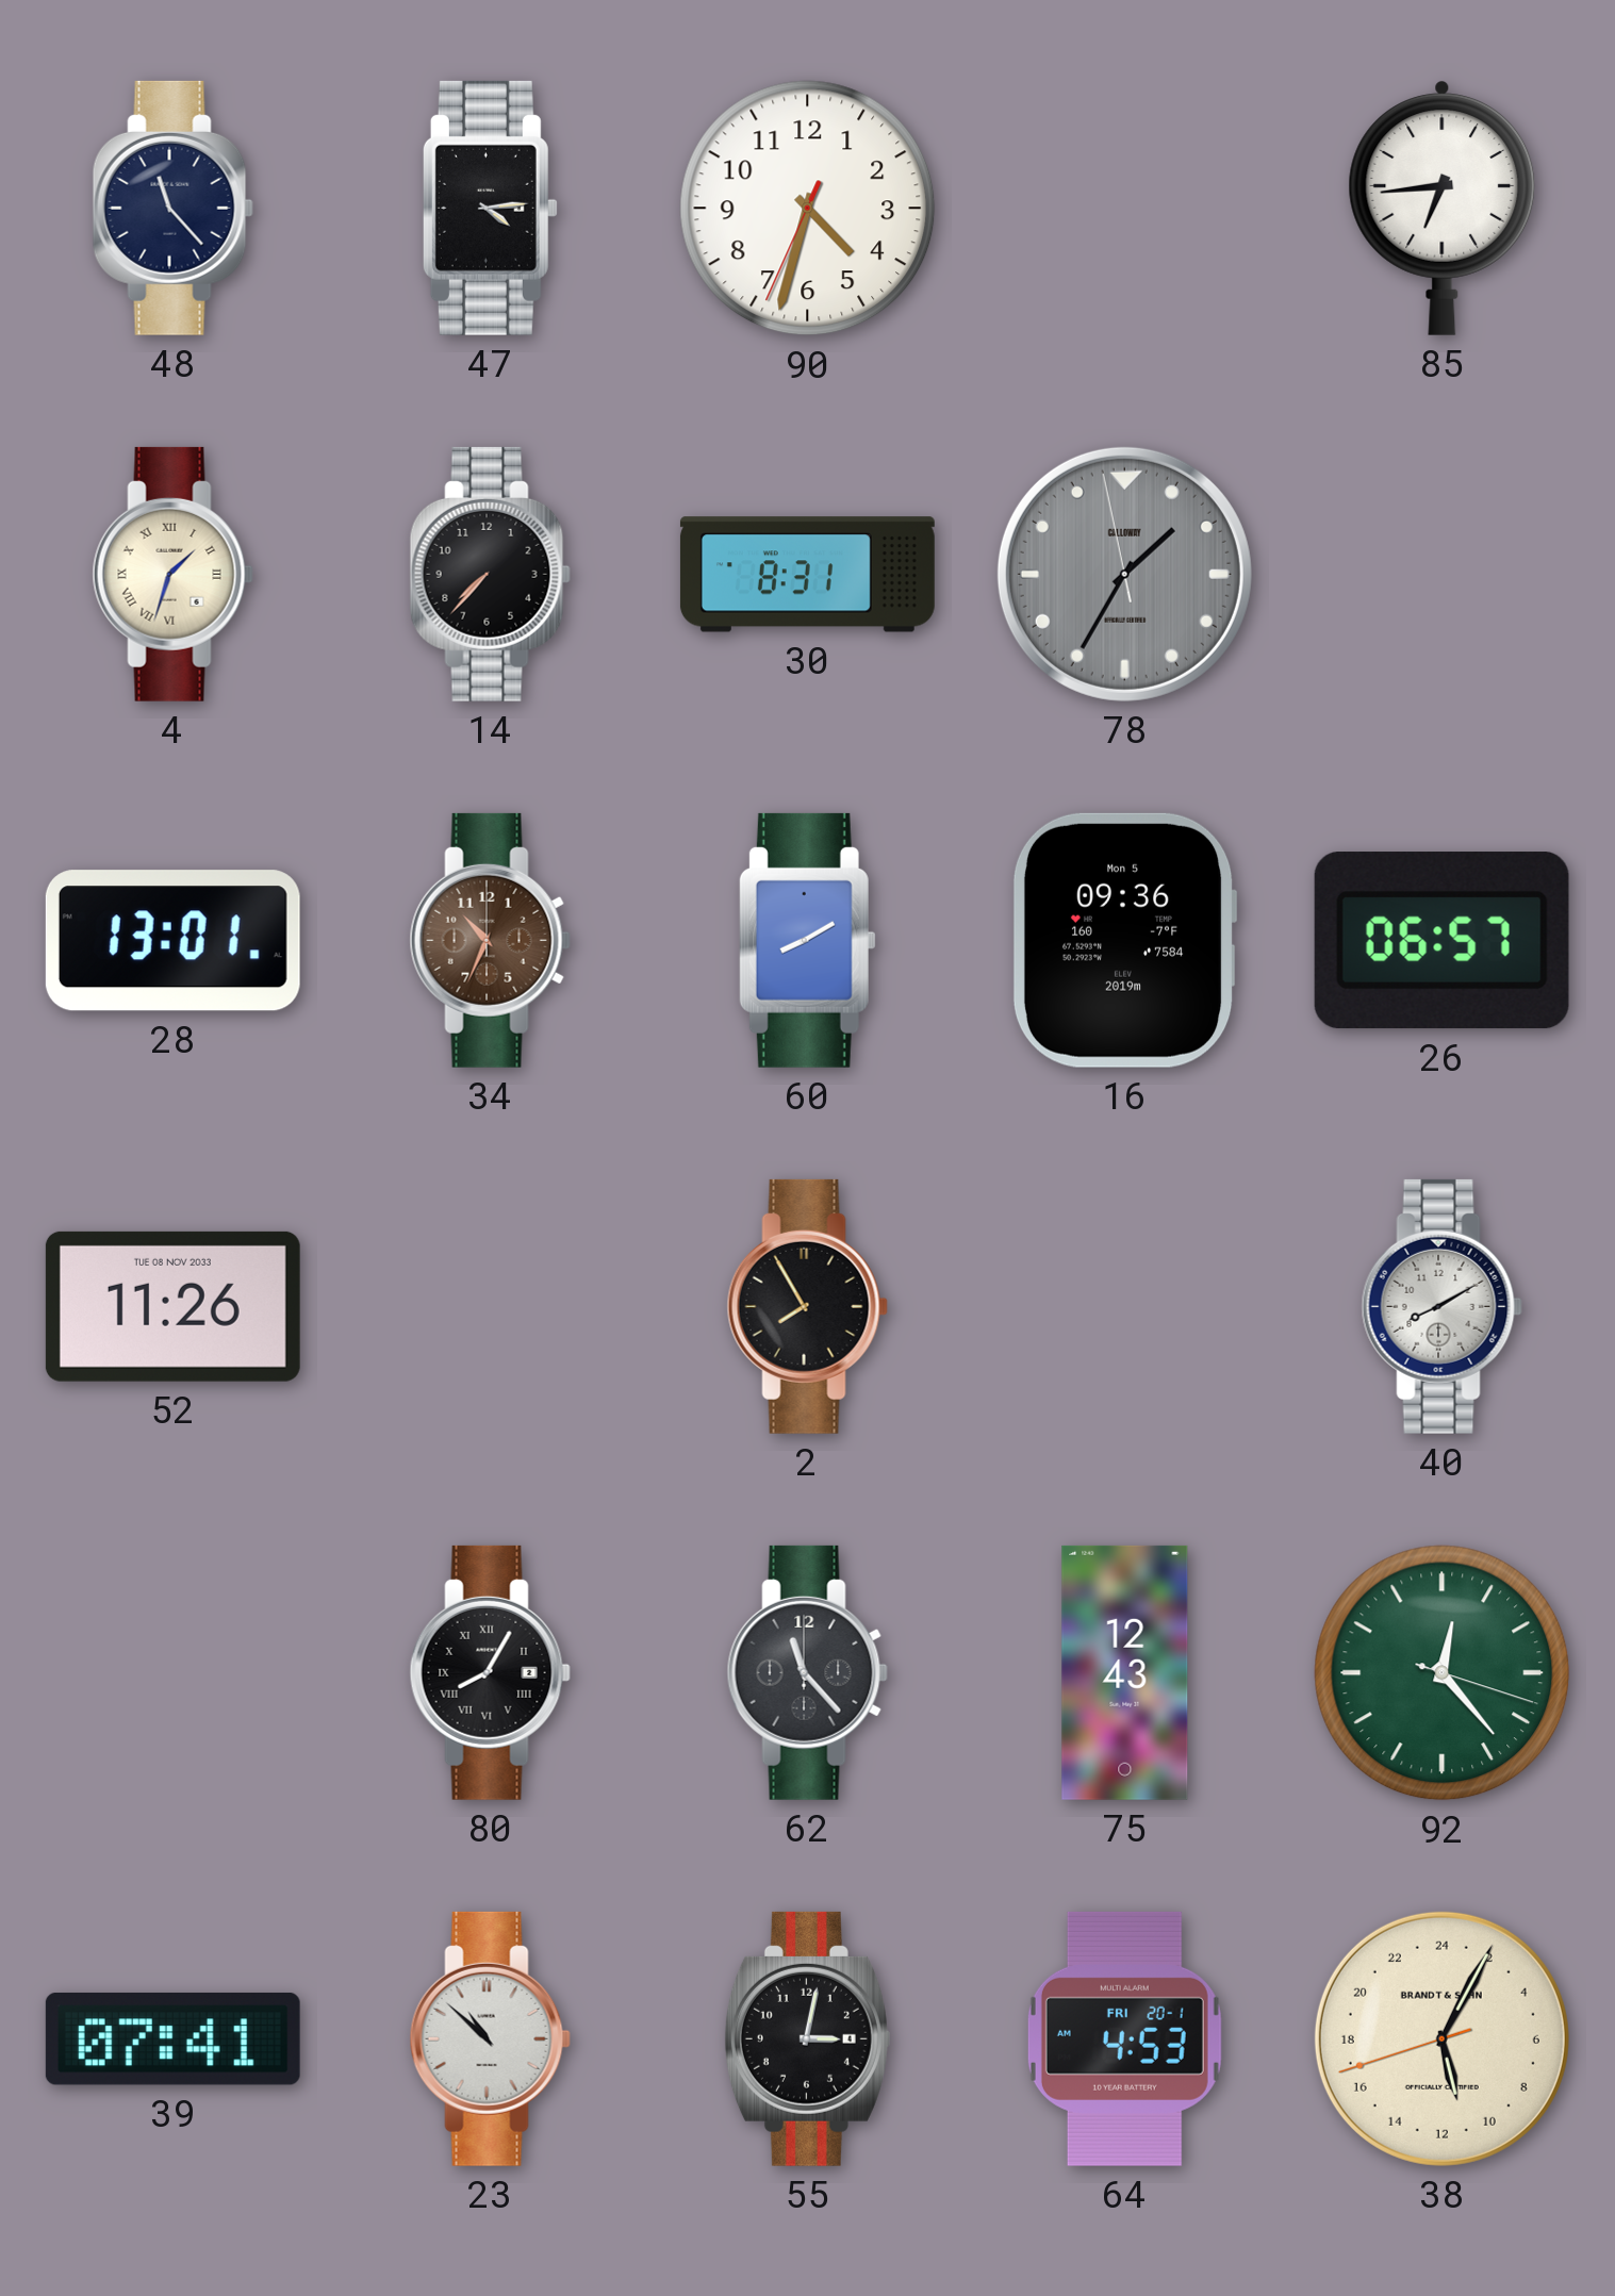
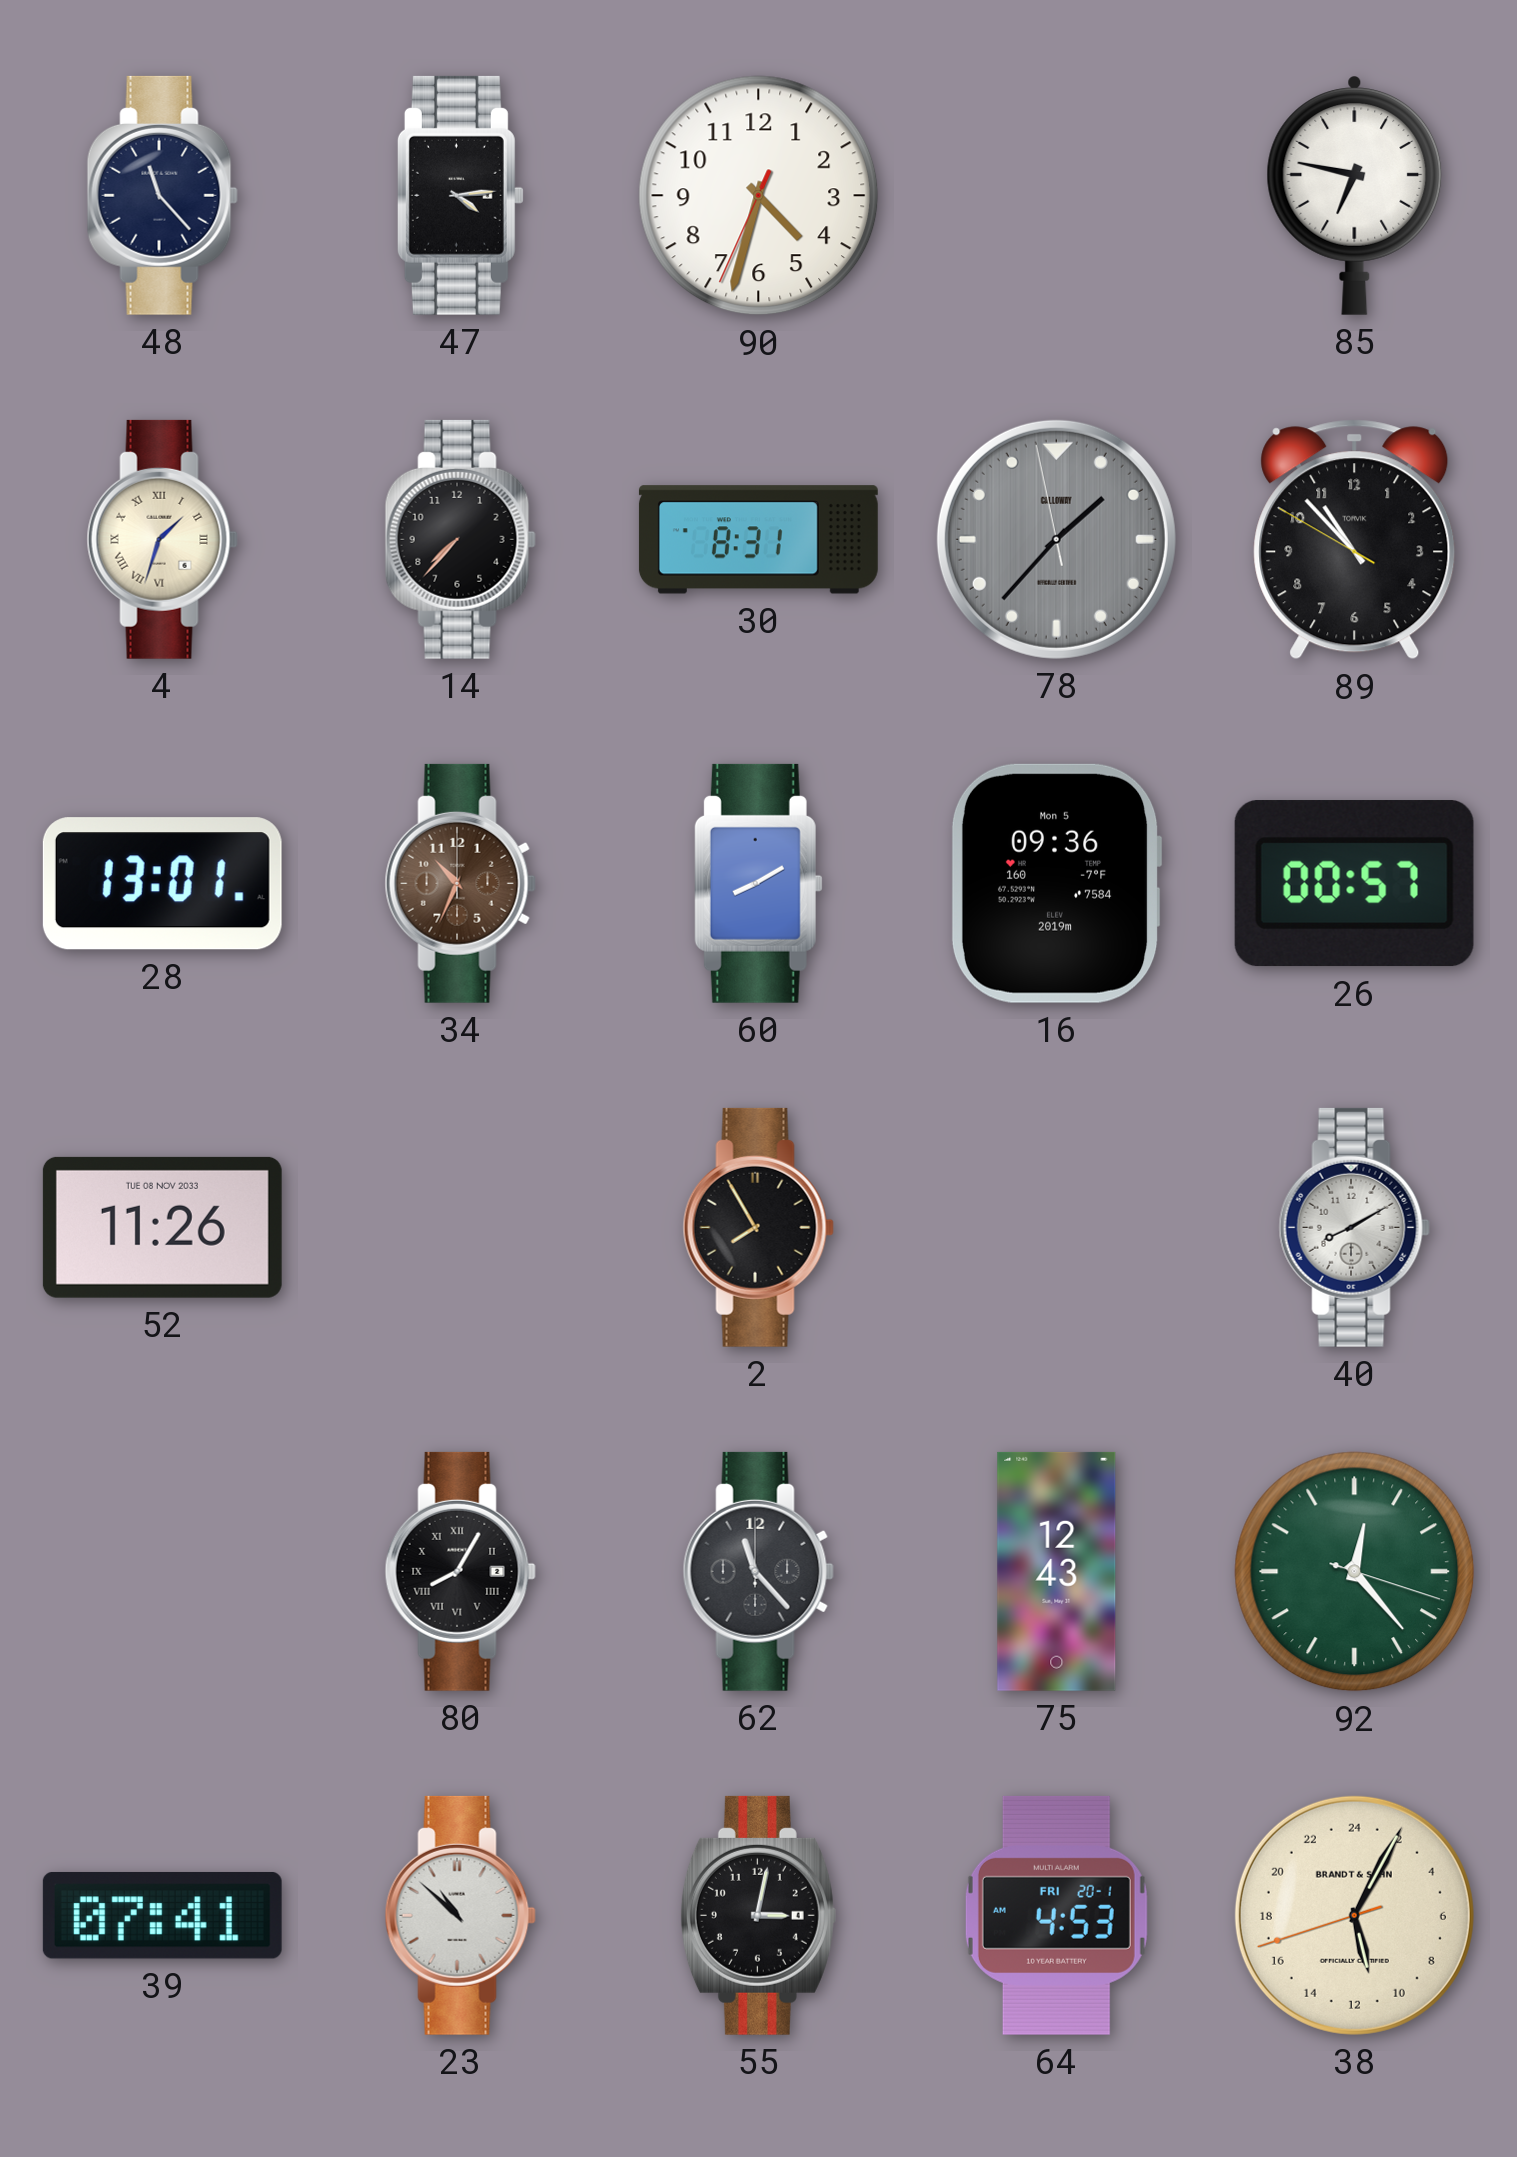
85: 6:44 -> 6:47
78: 1:34 -> 1:36
89: none -> 10:52
26: 06:57 -> 00:57
